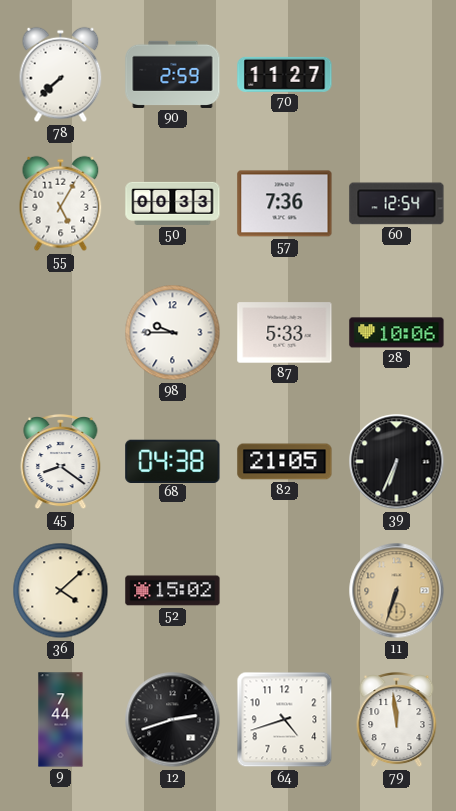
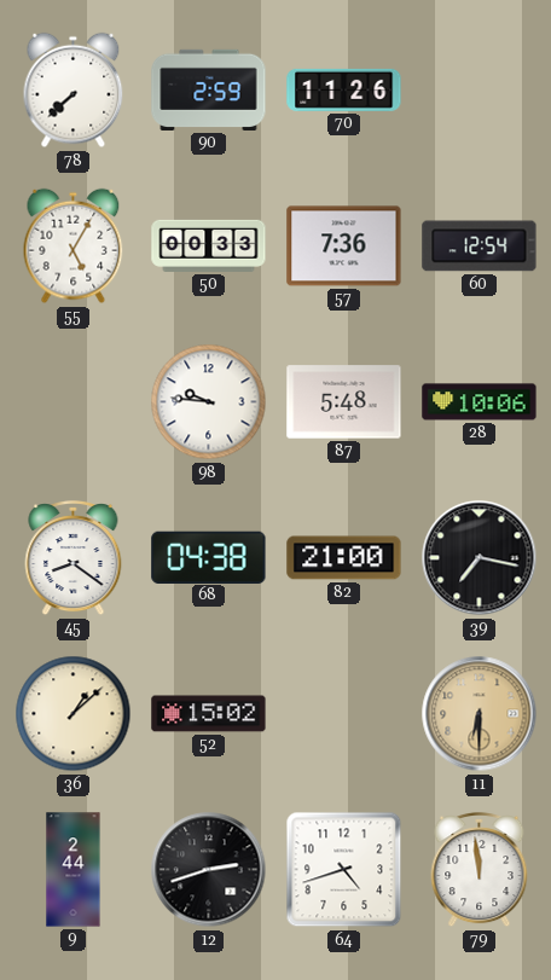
70: 11:27 -> 11:26
98: 9:45 -> 9:46
87: 5:33 -> 5:48
82: 21:05 -> 21:00
39: 6:34 -> 7:17
36: 4:08 -> 1:08
11: 6:33 -> 6:30
9: 7:44 -> 2:44
